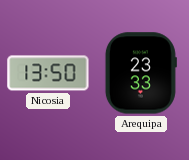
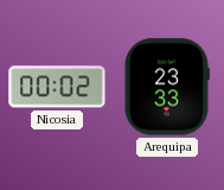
Nicosia: 13:50 -> 00:02
